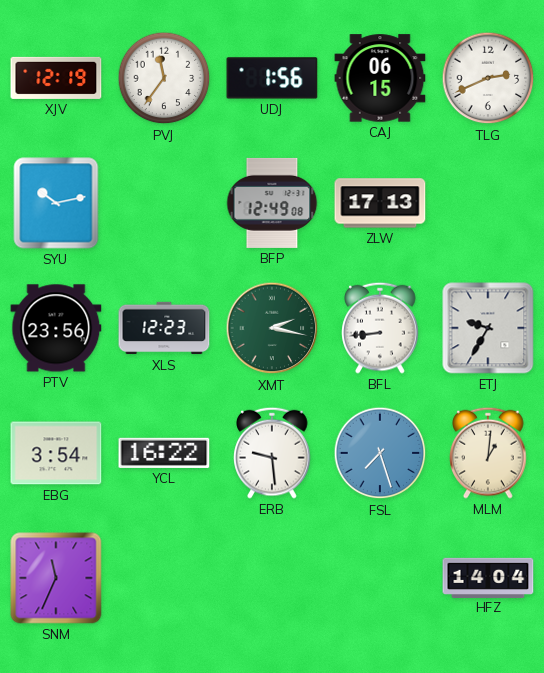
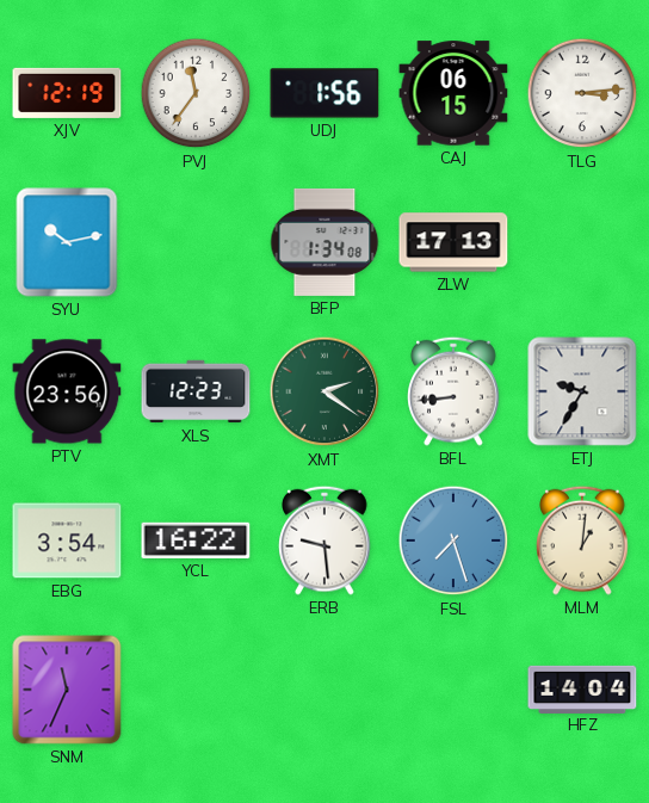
TLG: 2:41 -> 3:14
BFP: 12:49 -> 1:34
XMT: 2:17 -> 2:21
